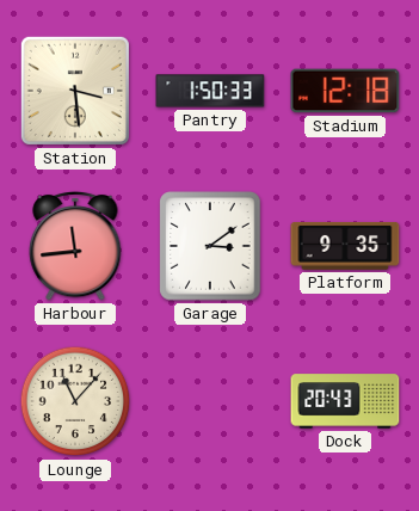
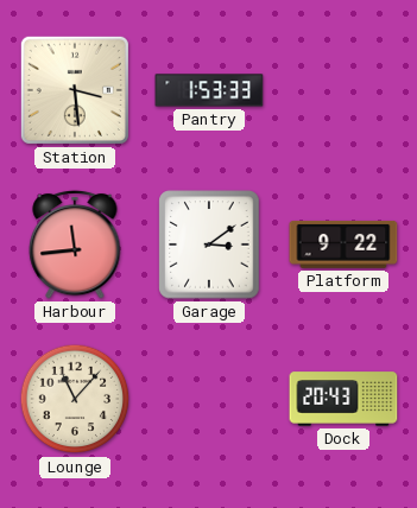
Pantry: 1:50 -> 1:53
Stadium: 12:18 -> none
Platform: 9:35 -> 9:22
